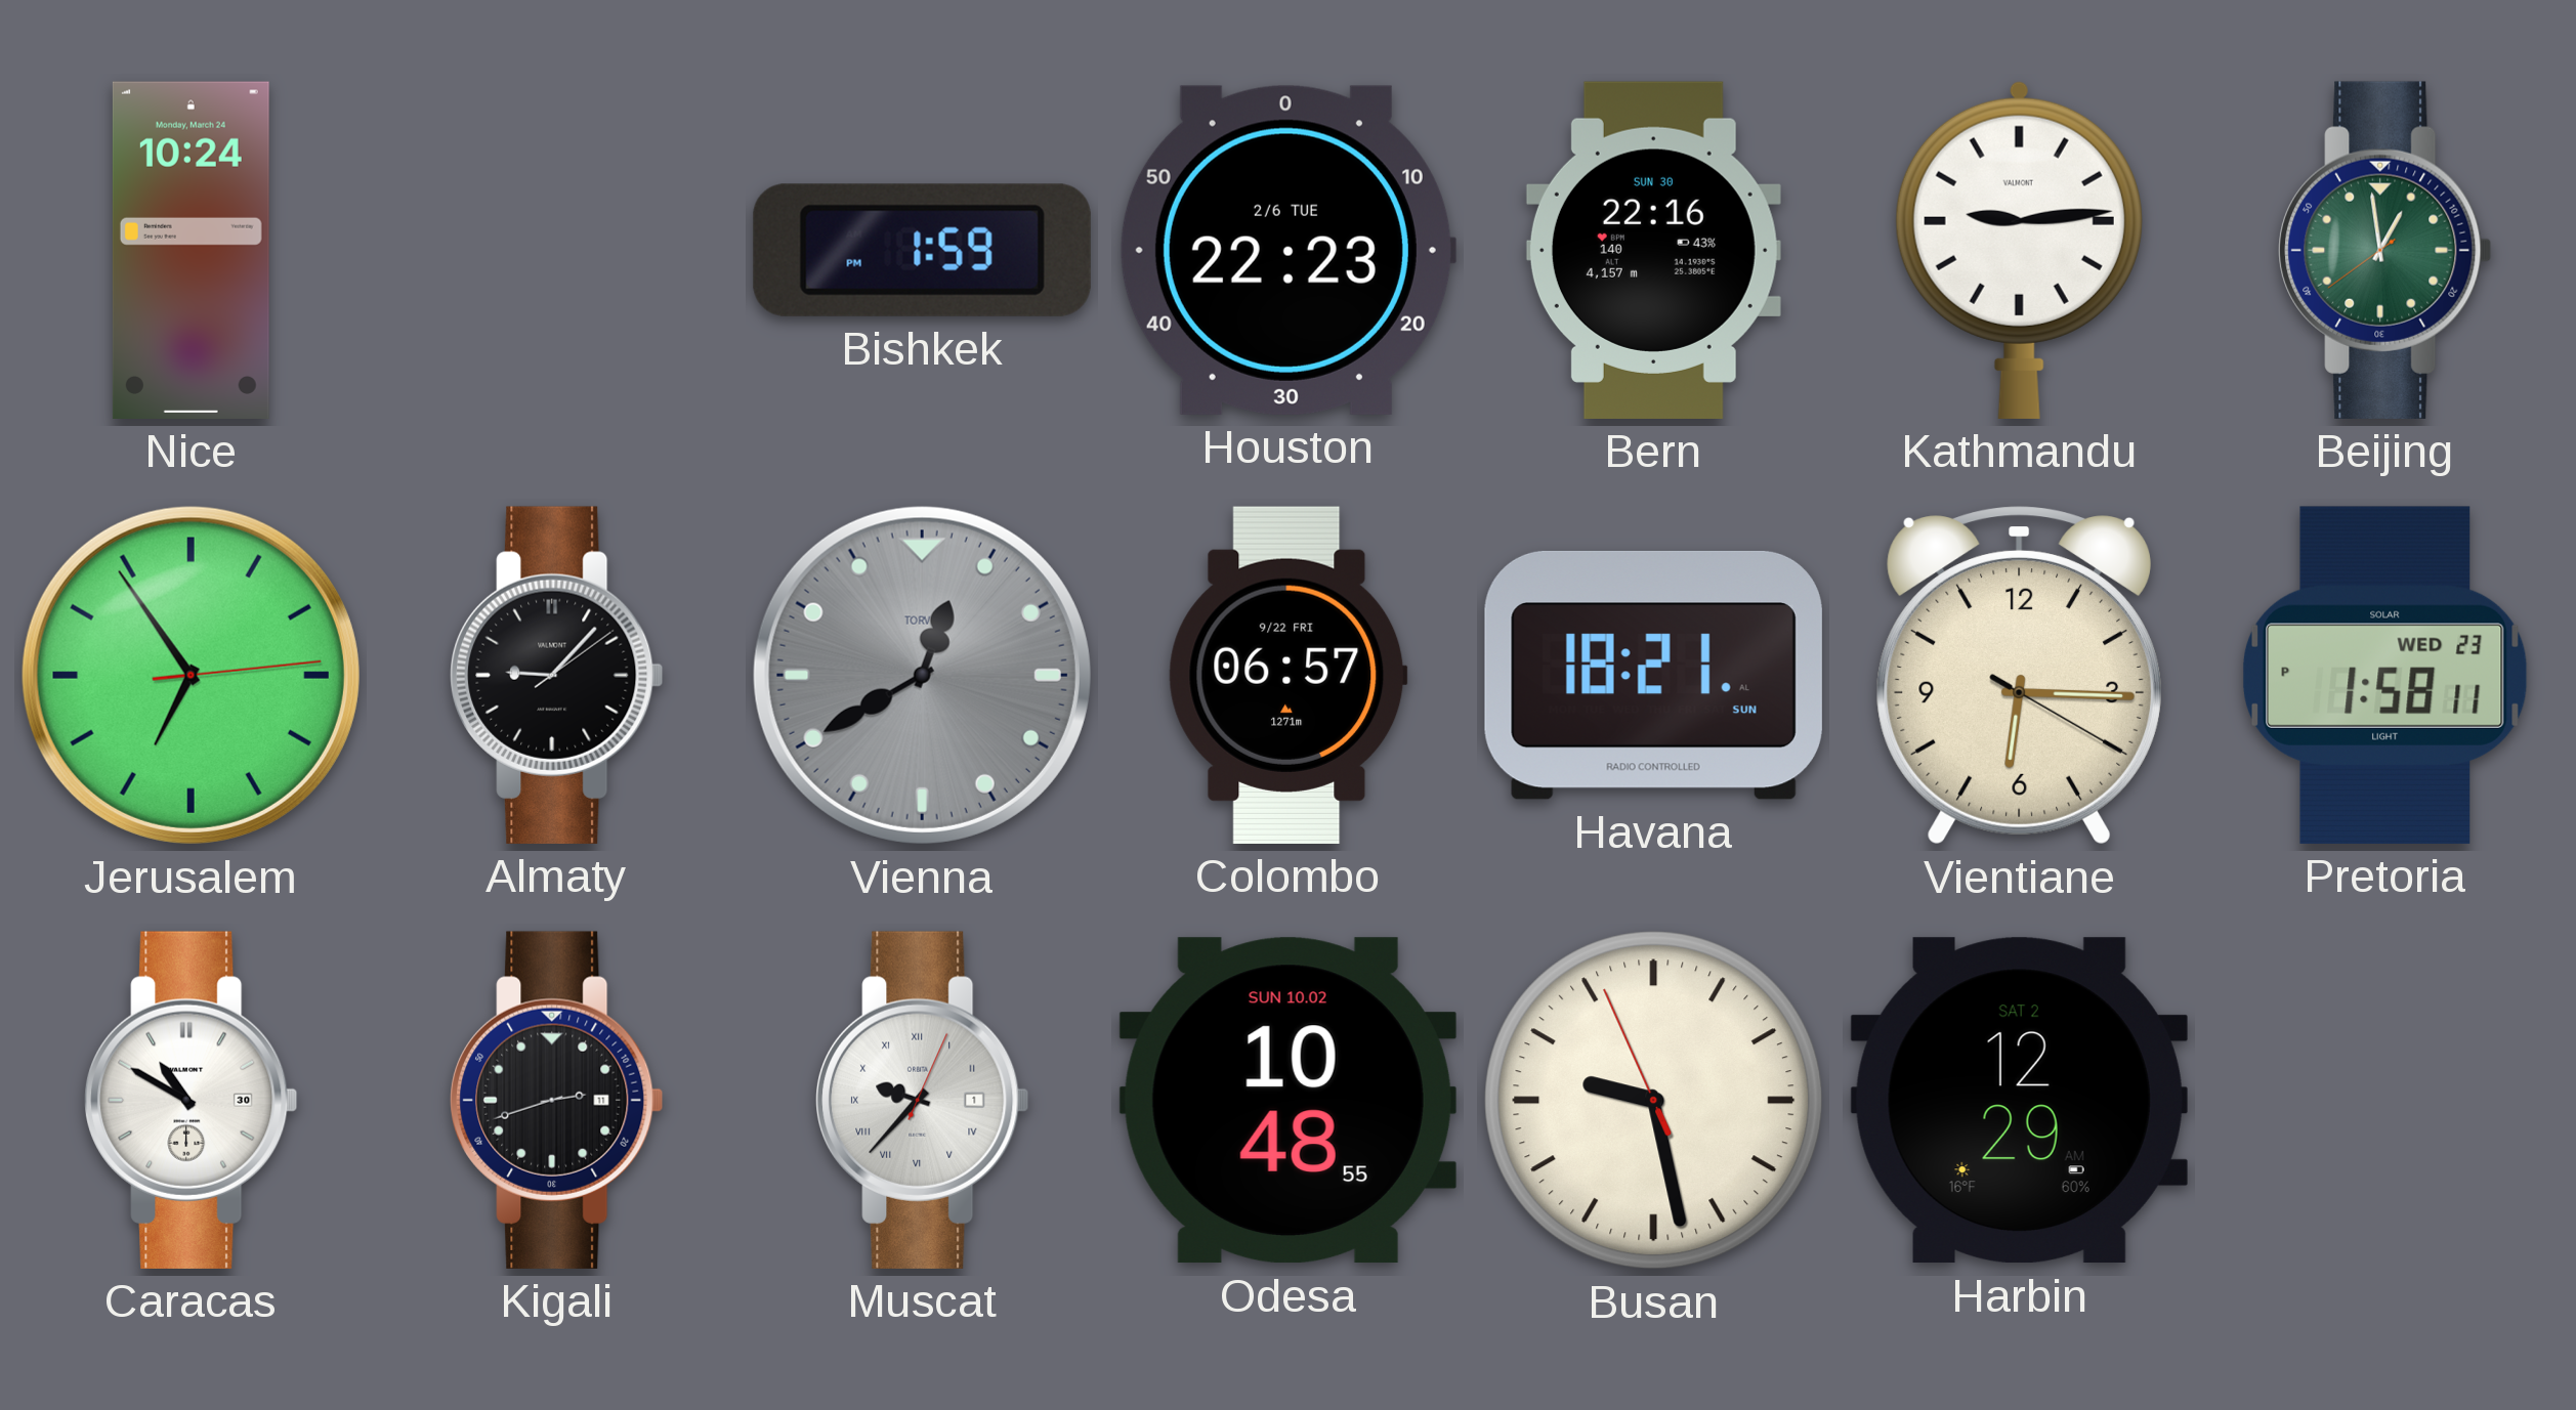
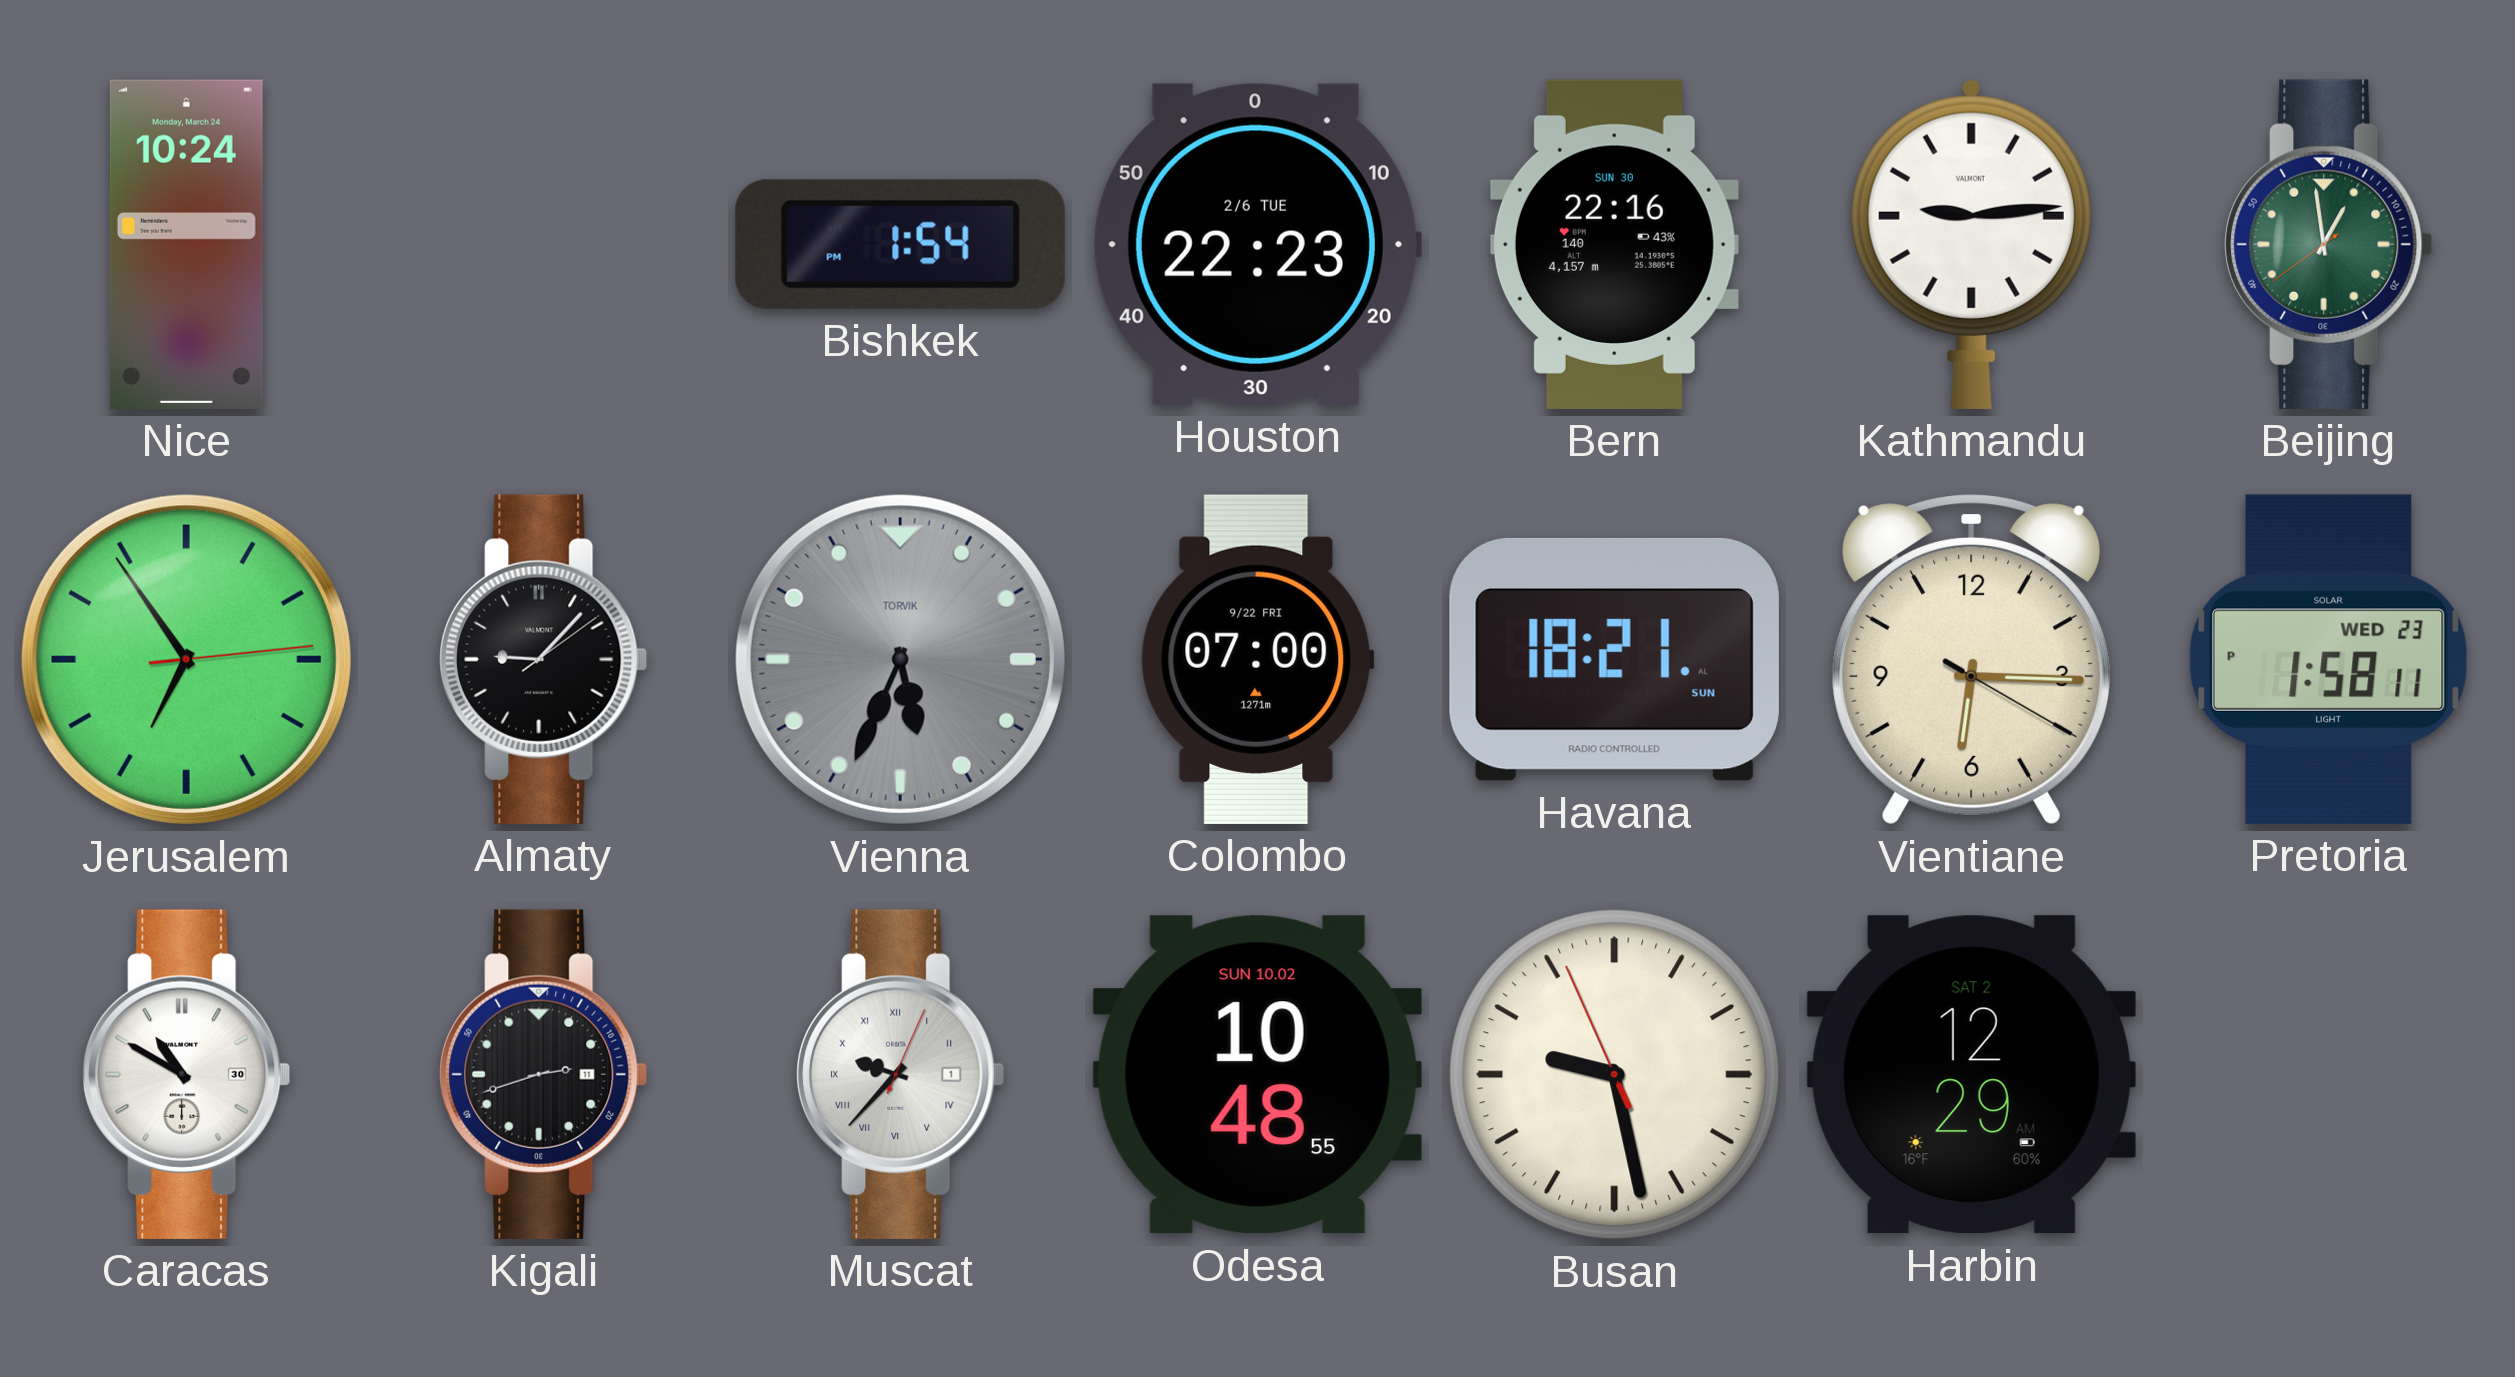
Bishkek: 1:59 -> 1:54
Vienna: 12:40 -> 5:34
Colombo: 06:57 -> 07:00
